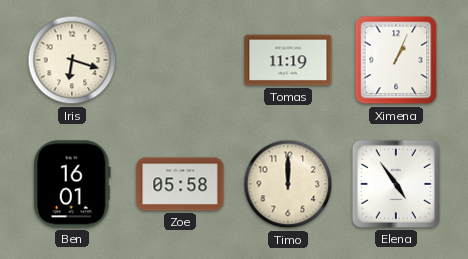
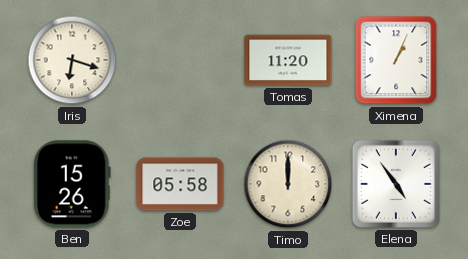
Tomas: 11:19 -> 11:20
Ben: 16:01 -> 15:26
